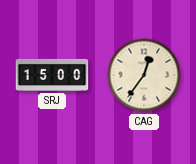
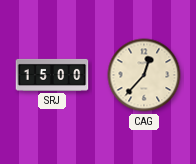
CAG: 12:36 -> 12:37
